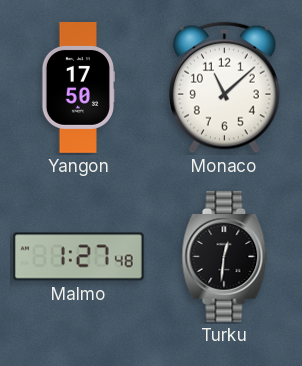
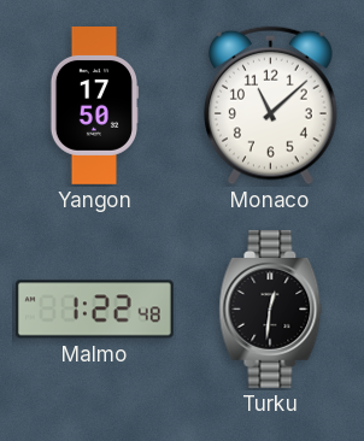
Malmo: 1:27 -> 1:22
